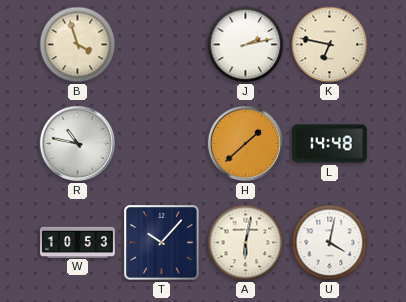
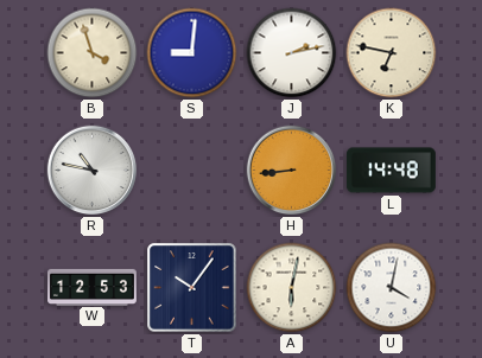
S: none -> 9:01
H: 1:38 -> 8:44
W: 10:53 -> 12:53
T: 10:07 -> 10:06
